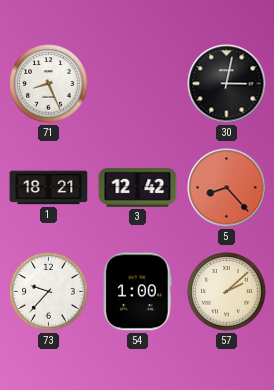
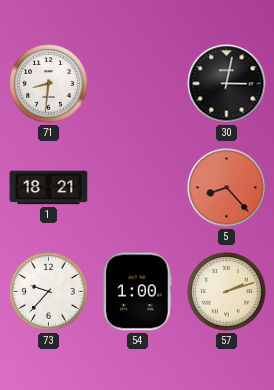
71: 8:26 -> 8:31
3: 12:42 -> none
57: 2:08 -> 2:12
